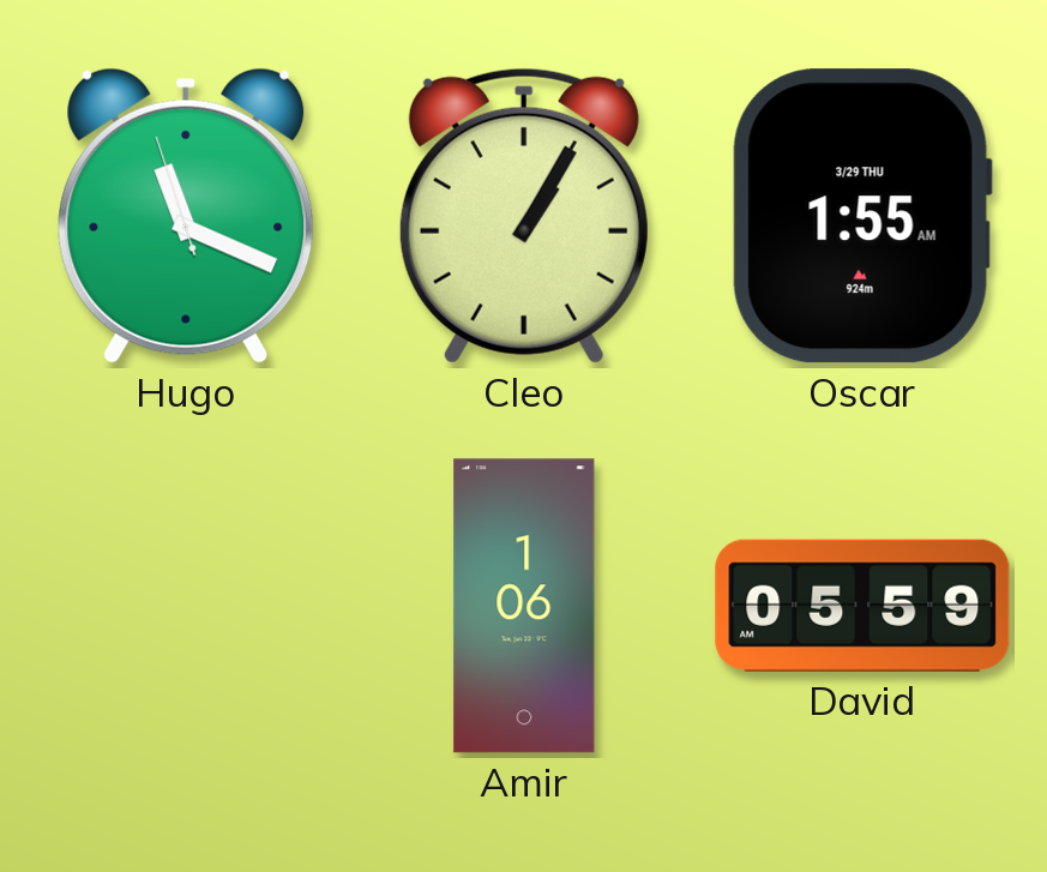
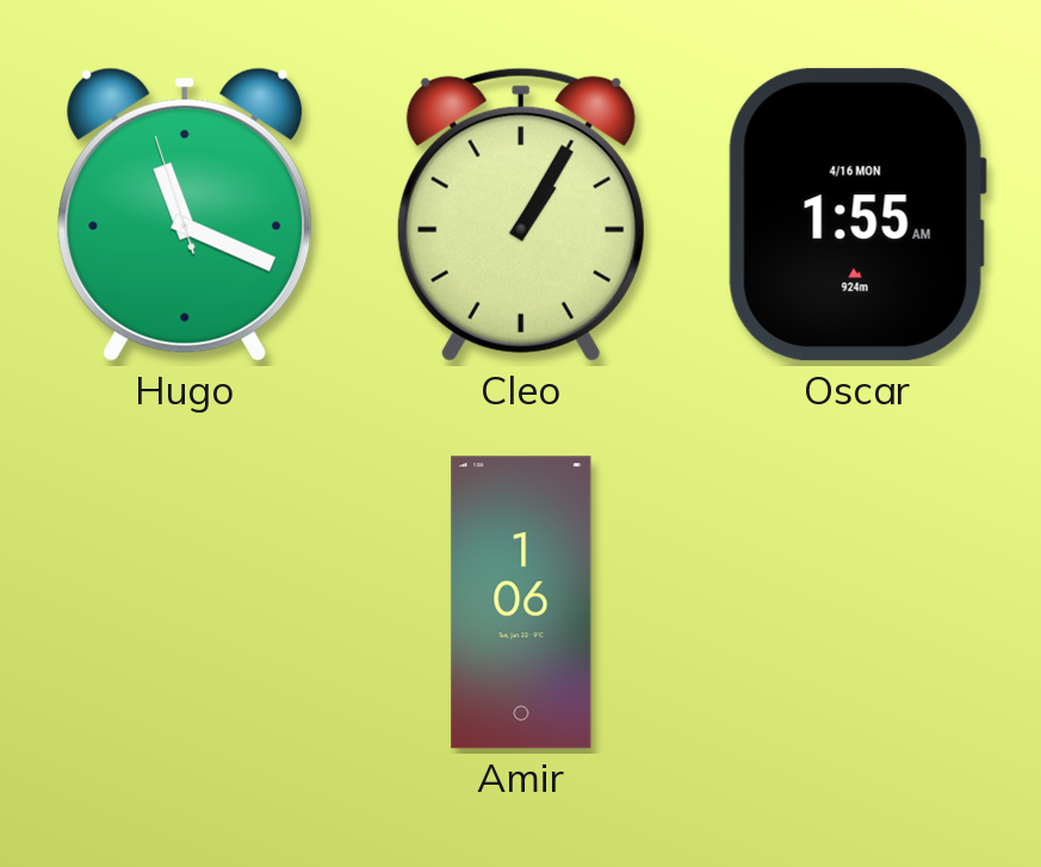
Oscar date: 3/29 THU -> 4/16 MON
David: 05:59 -> none
